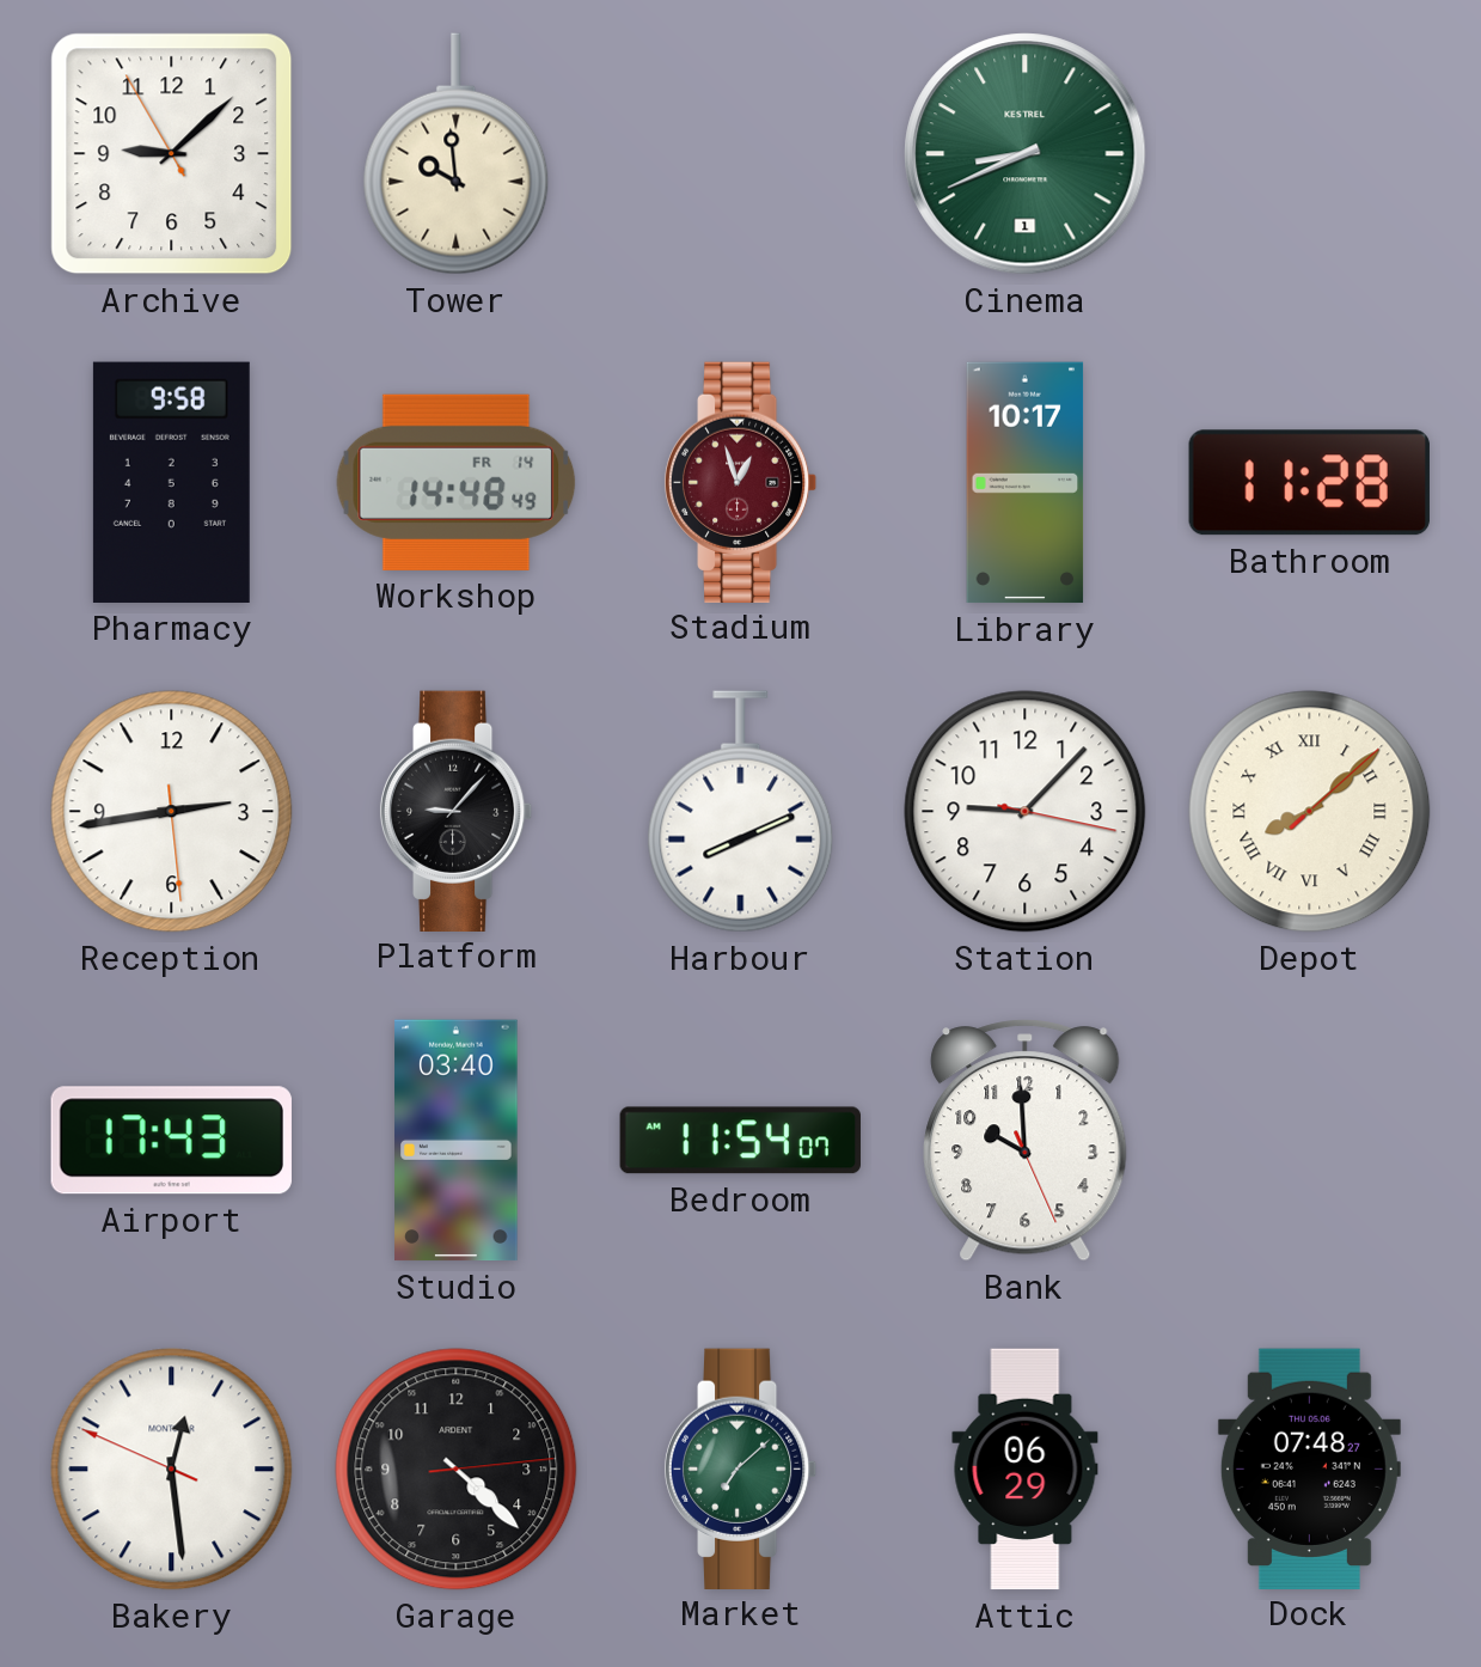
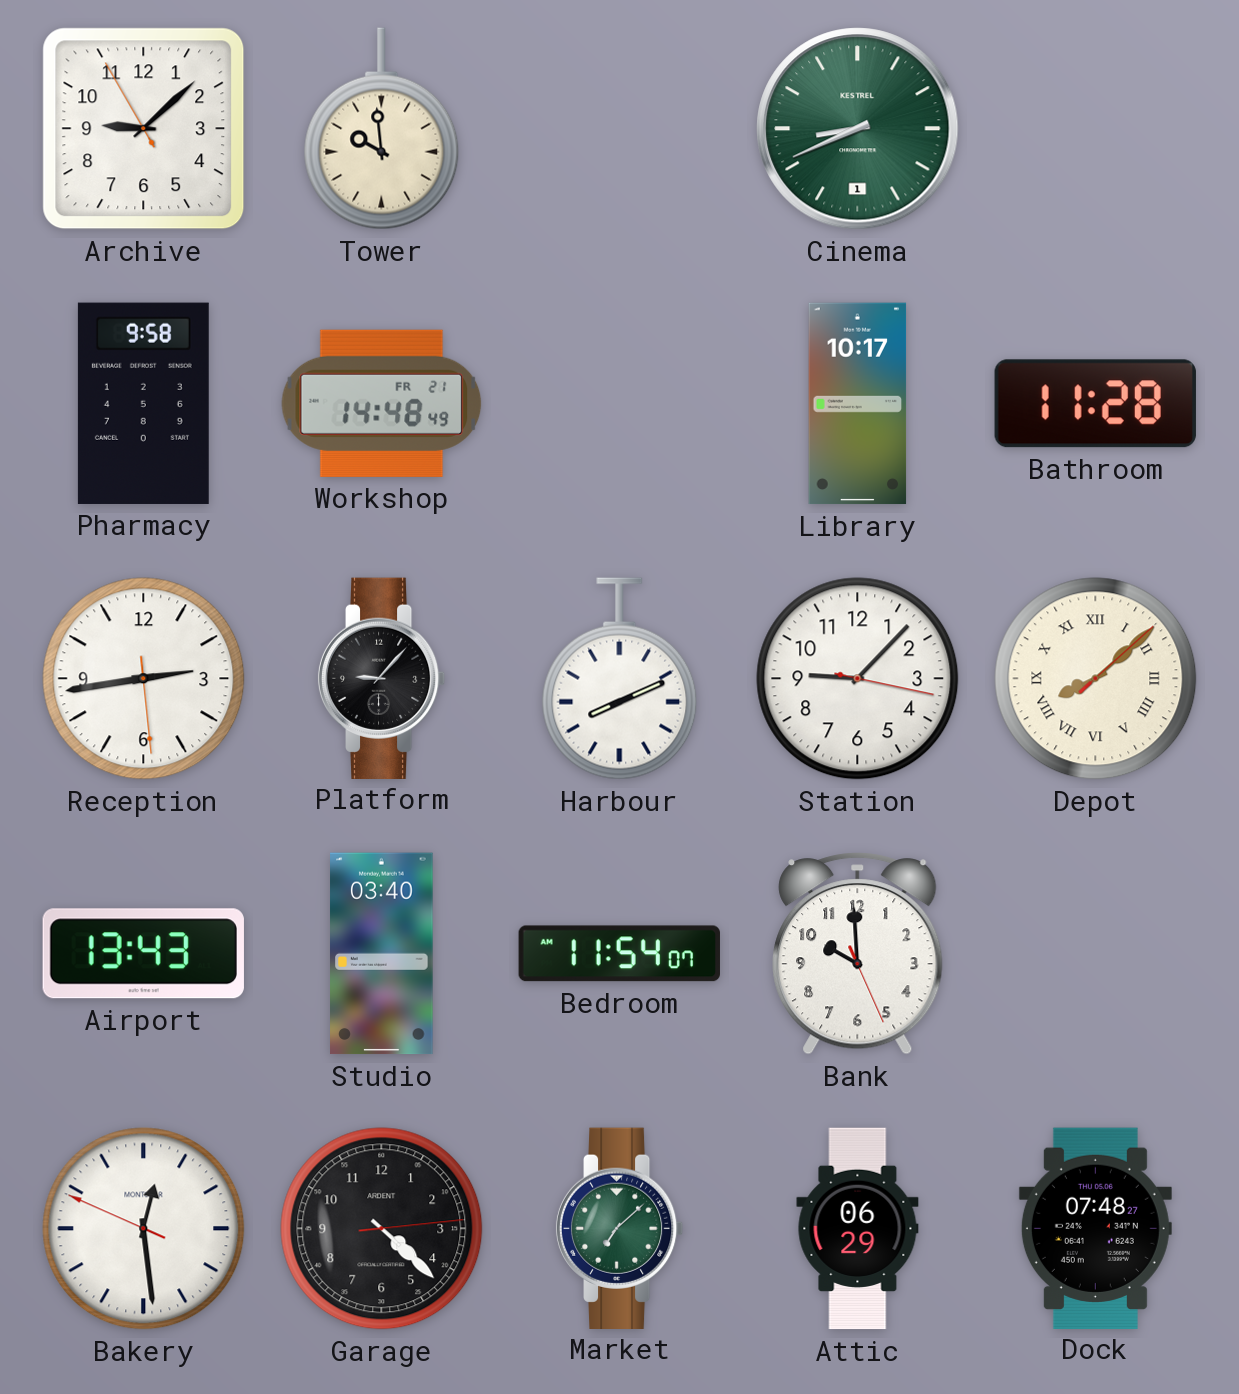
Workshop date: FR 14 -> FR 21
Stadium: 12:57 -> none
Airport: 17:43 -> 13:43
